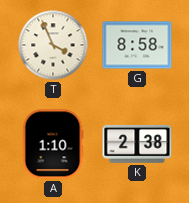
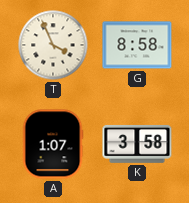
A: 1:10 -> 1:07
K: 2:38 -> 3:58
